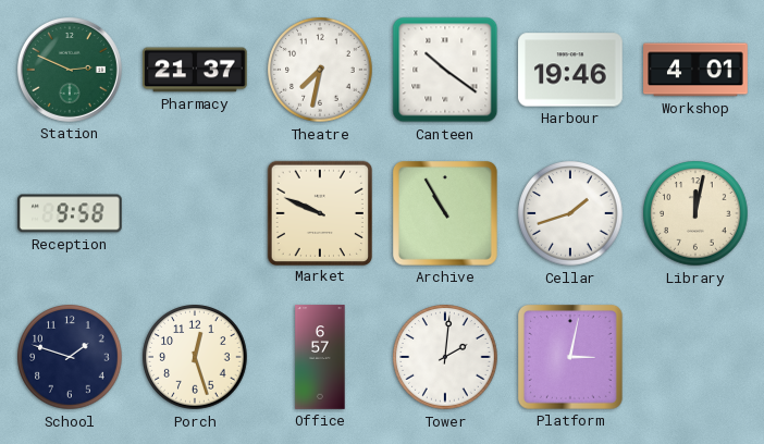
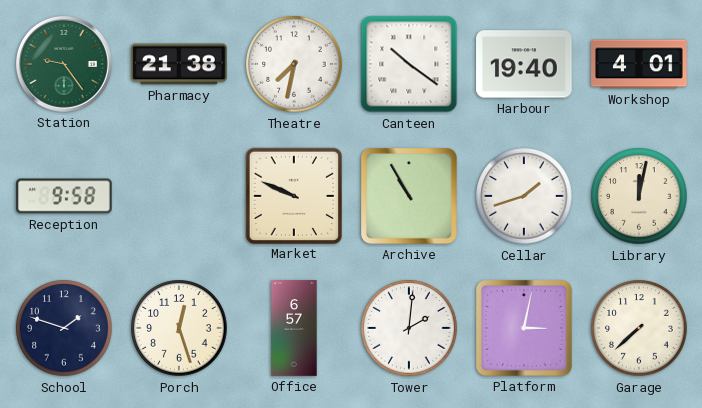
Station: 2:49 -> 9:24
Pharmacy: 21:37 -> 21:38
Harbour: 19:46 -> 19:40
Garage: none -> 7:38
